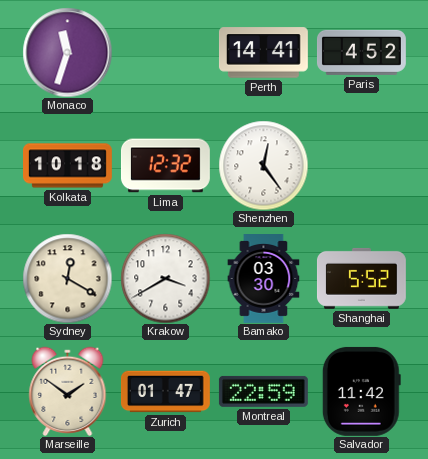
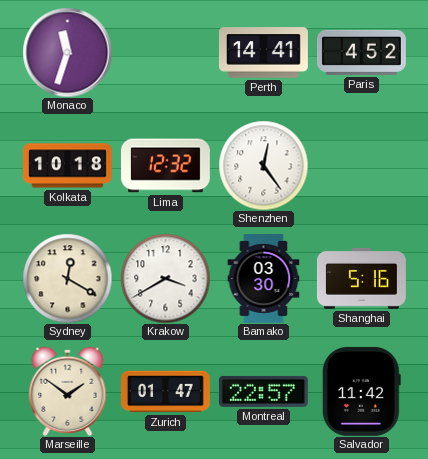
Shanghai: 5:52 -> 5:16
Montreal: 22:59 -> 22:57
